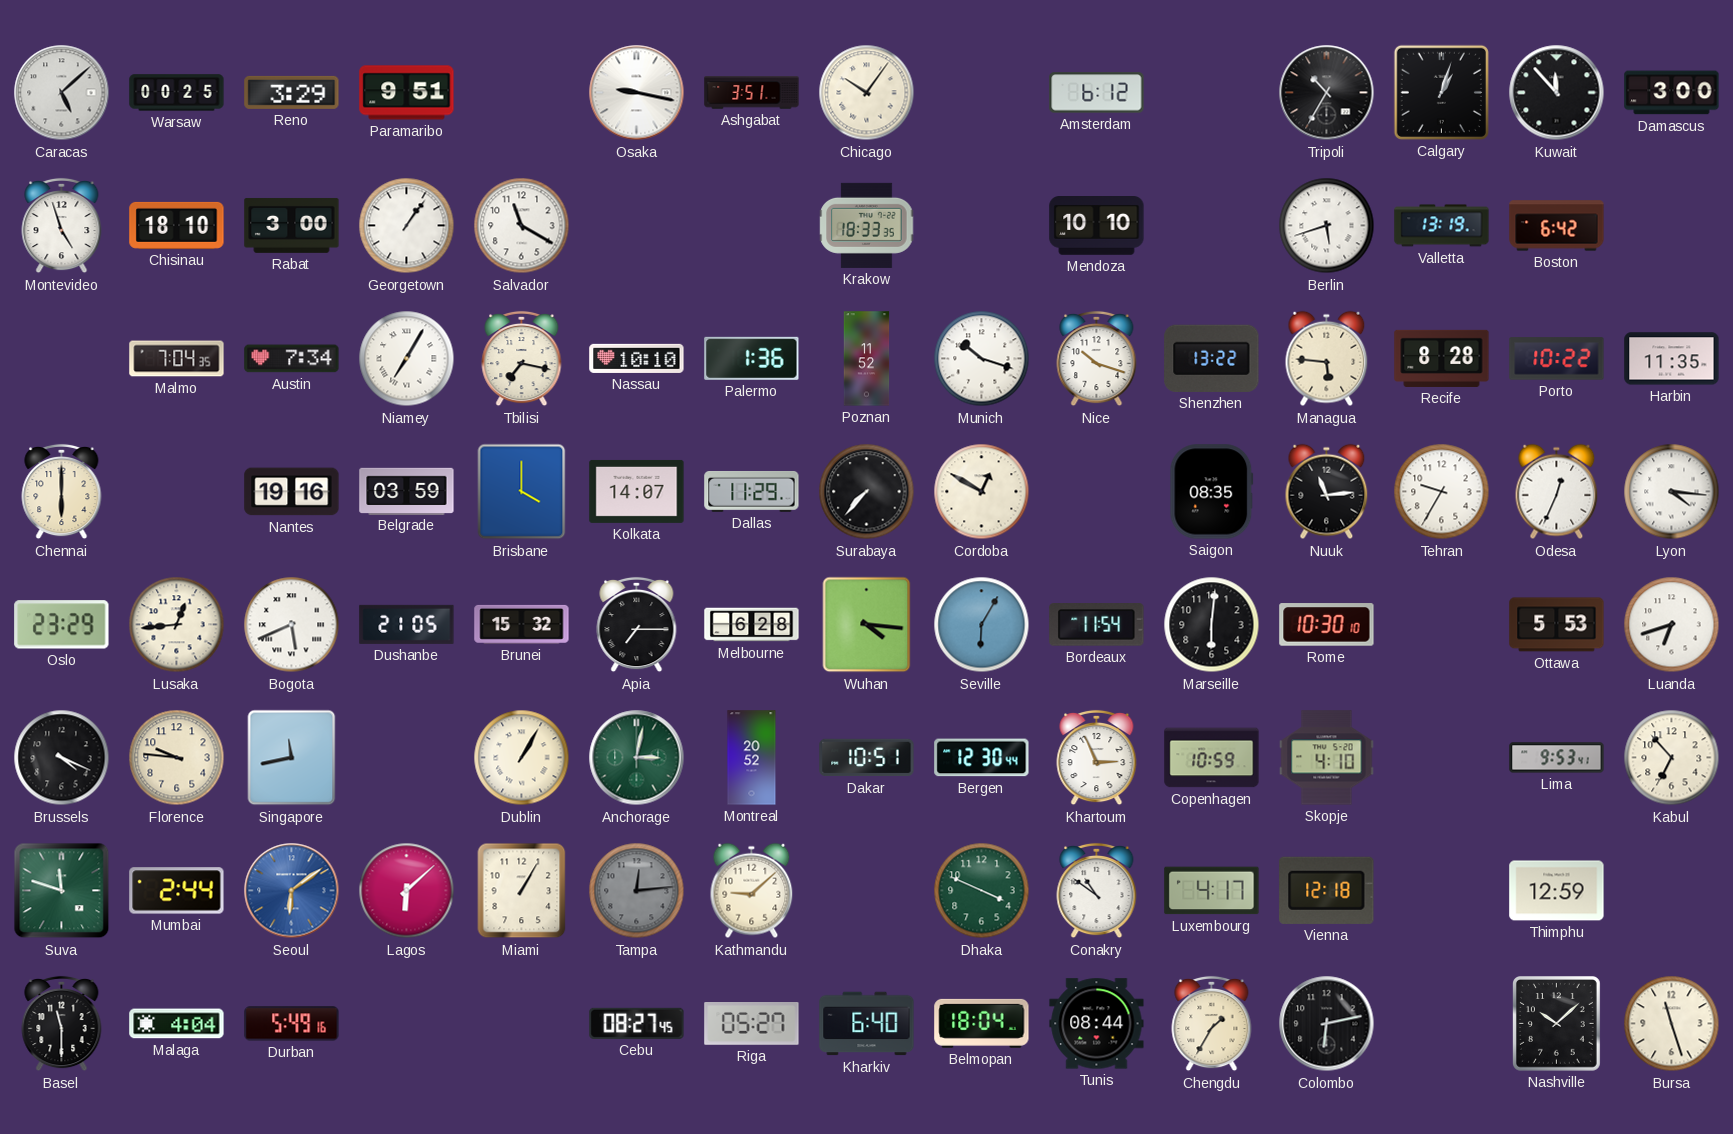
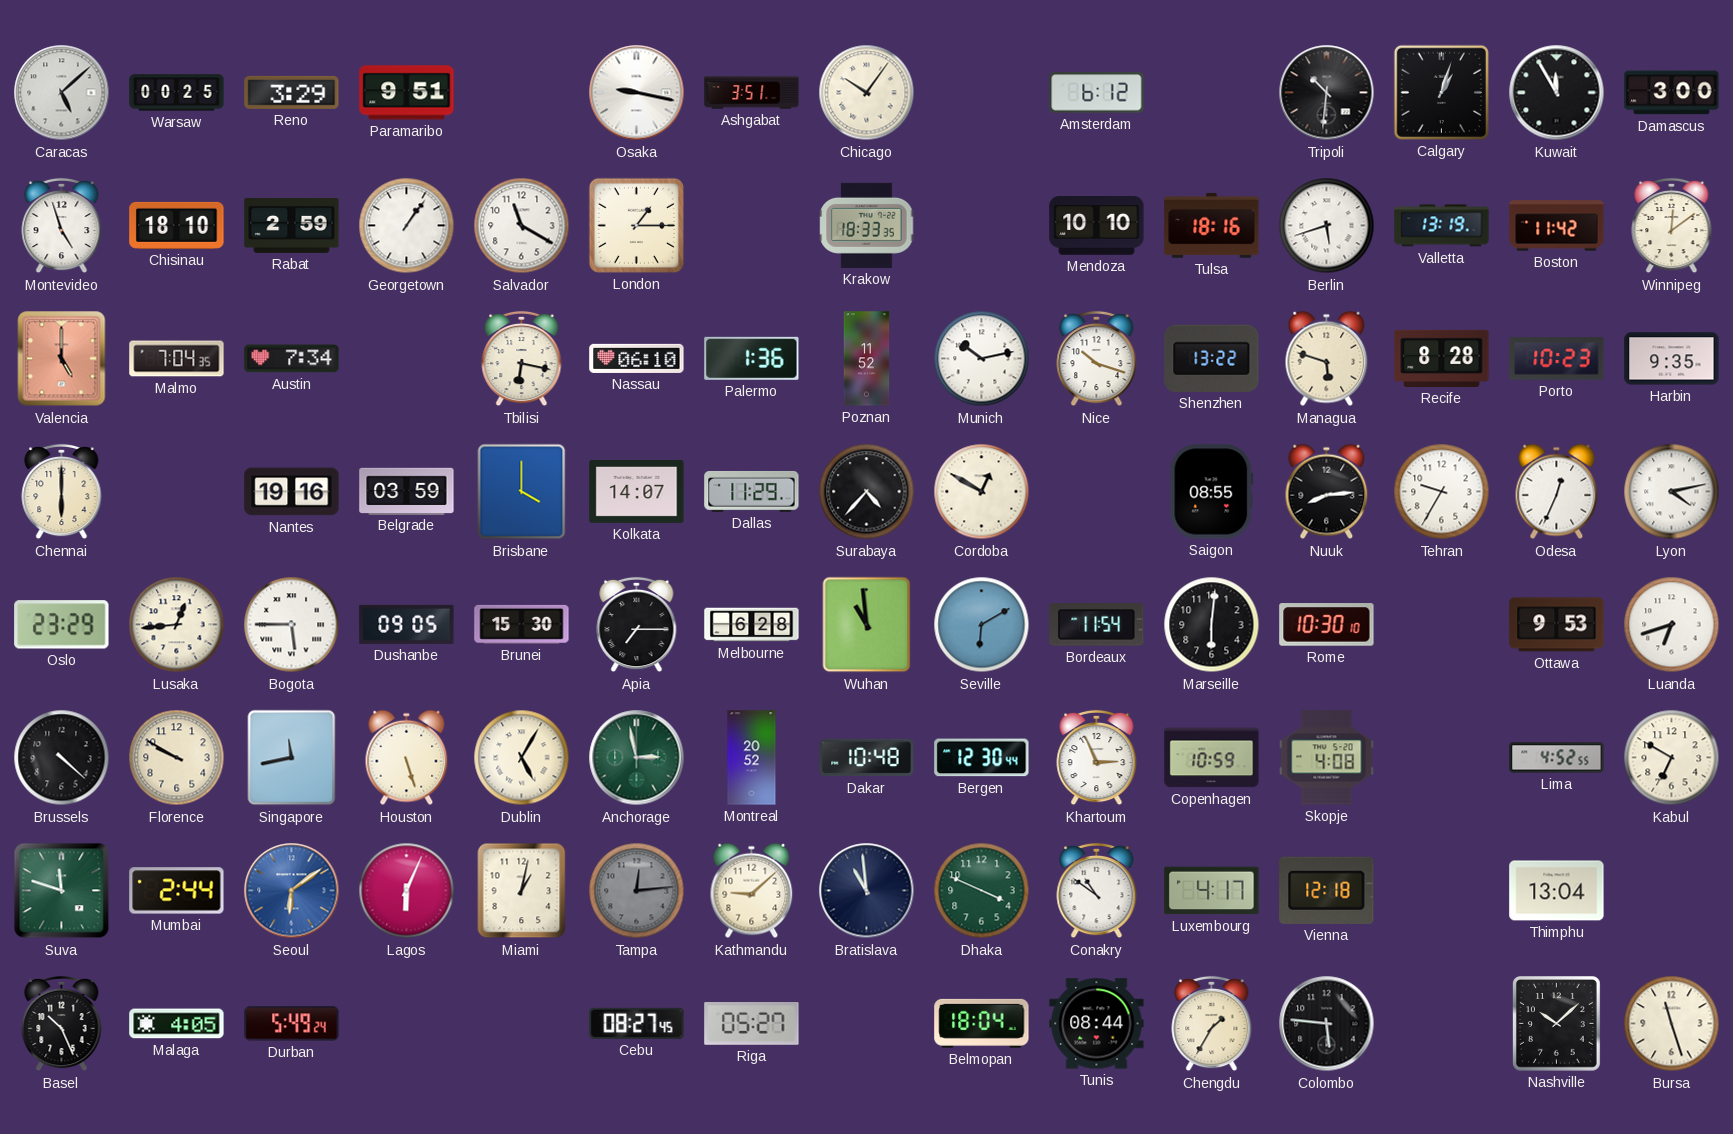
Tripoli: 10:35 -> 10:31
Kuwait: 11:53 -> 11:55
Rabat: 3:00 -> 2:59
London: none -> 1:15
Tulsa: none -> 18:16
Boston: 6:42 -> 11:42
Winnipeg: none -> 12:09
Valencia: none -> 5:00
Niamey: 7:05 -> none
Tbilisi: 7:17 -> 6:17
Nassau: 10:10 -> 06:10
Munich: 10:18 -> 10:13
Managua: 5:46 -> 5:48
Porto: 10:22 -> 10:23
Harbin: 11:35 -> 9:35
Surabaya: 7:37 -> 4:37
Saigon: 08:35 -> 08:55
Nuuk: 11:14 -> 8:14
Lyon: 4:16 -> 4:13
Bogota: 5:41 -> 5:45
Dushanbe: 21:05 -> 09:05
Brunei: 15:32 -> 15:30
Wuhan: 4:16 -> 10:59
Seville: 6:05 -> 6:10
Ottawa: 5:53 -> 9:53
Brussels: 4:19 -> 4:22
Florence: 9:46 -> 9:50
Houston: none -> 5:27
Dublin: 1:05 -> 5:05
Anchorage: 3:02 -> 2:58
Dakar: 10:51 -> 10:48
Skopje: 4:10 -> 4:08
Lima: 9:53 -> 4:52
Kabul: 6:53 -> 6:50
Lagos: 6:08 -> 6:04
Miami: 1:05 -> 1:02
Bratislava: none -> 10:59
Thimphu: 12:59 -> 13:04
Basel: 11:30 -> 10:26
Malaga: 4:04 -> 4:05
Durban: 5:49:16 -> 5:49:24
Kharkiv: 6:40 -> none
Colombo: 6:13 -> 5:46
